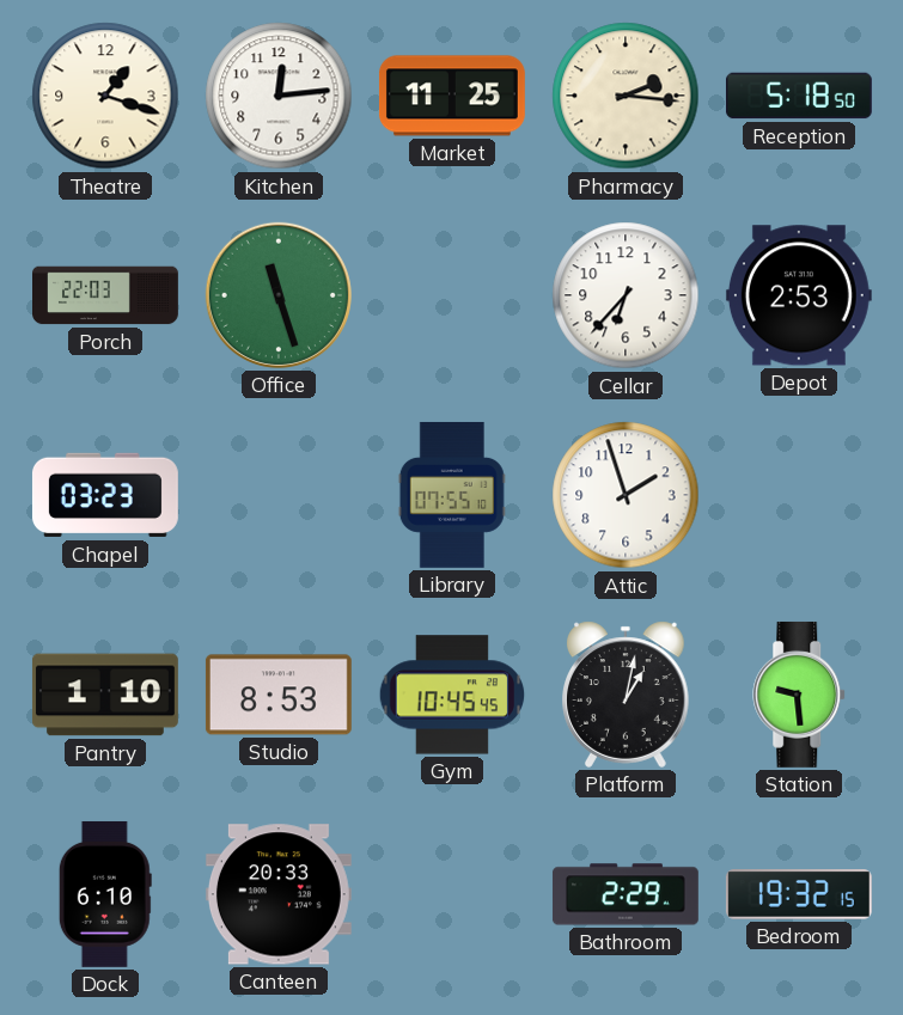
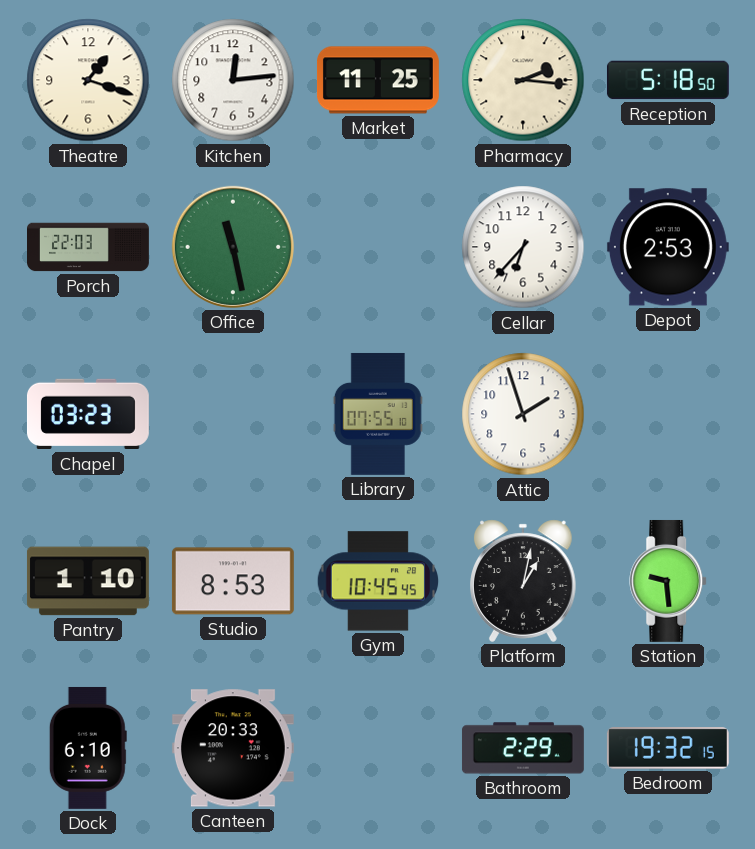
Office: 11:27 -> 11:28
